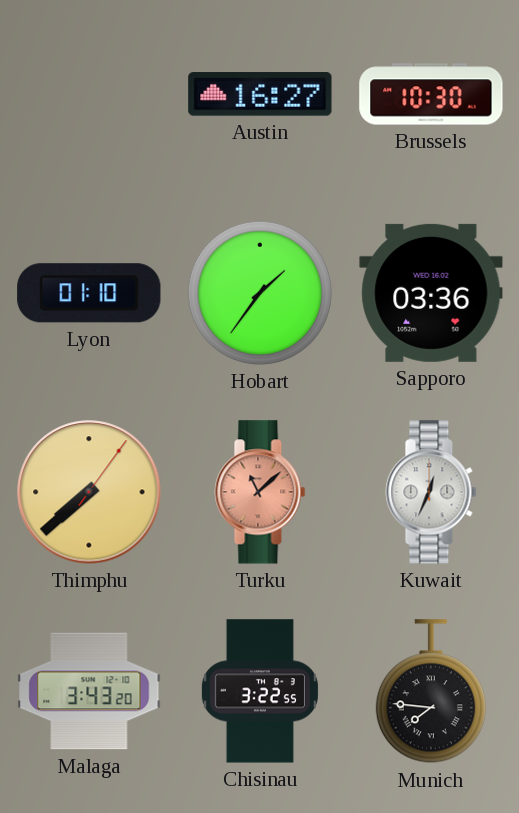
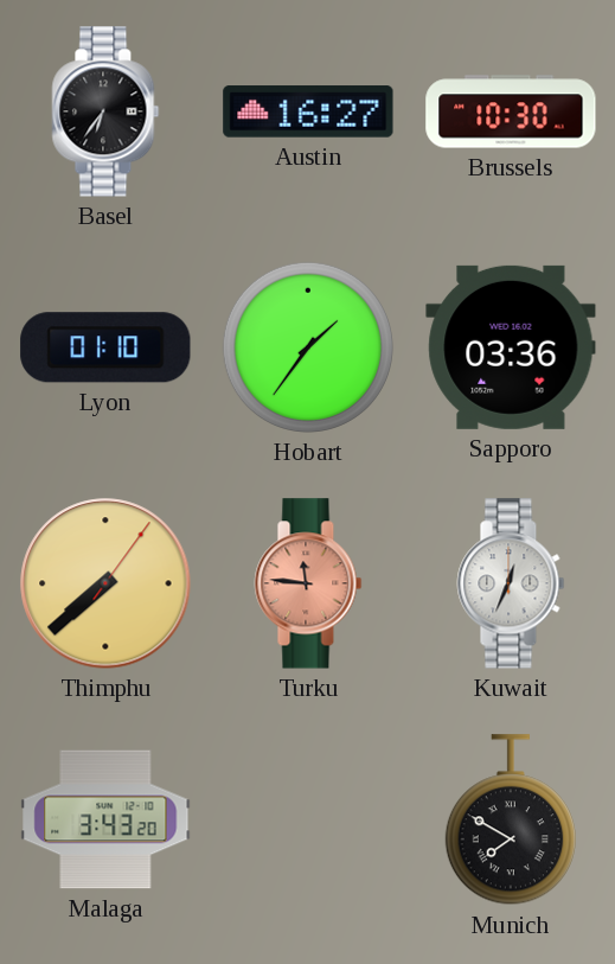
Basel: none -> 6:36
Turku: 11:08 -> 11:46
Chisinau: 3:22 -> none
Munich: 7:46 -> 7:50
